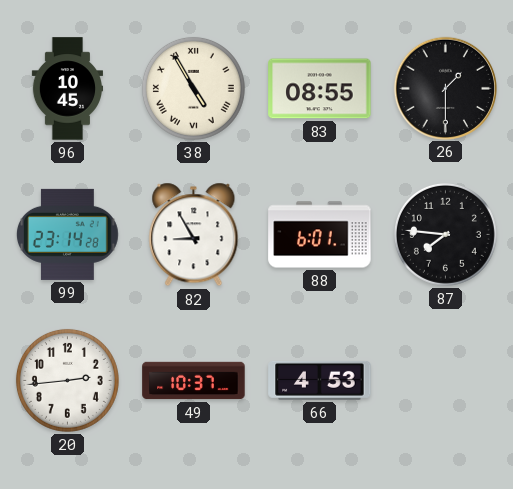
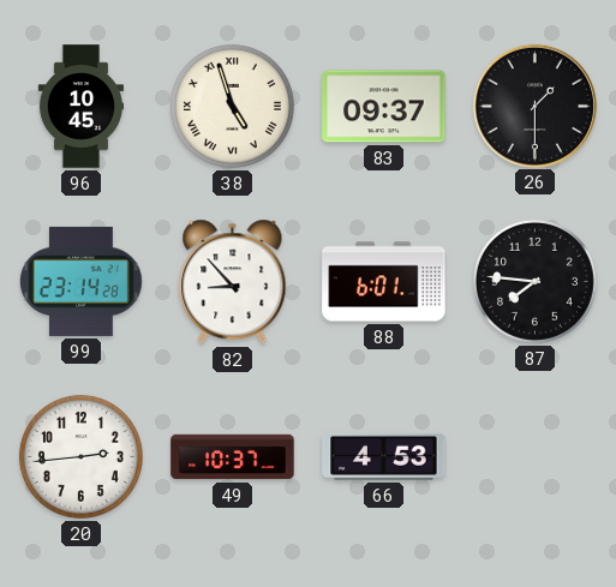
38: 4:55 -> 4:57
83: 08:55 -> 09:37
82: 8:55 -> 8:53
